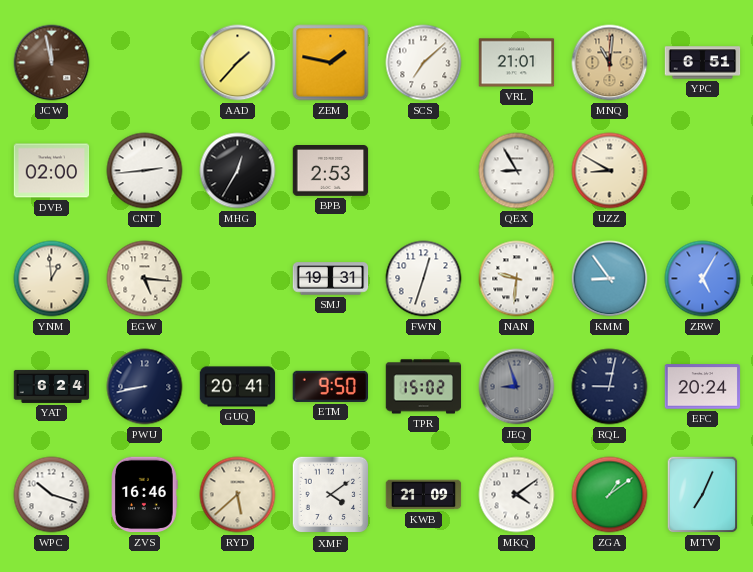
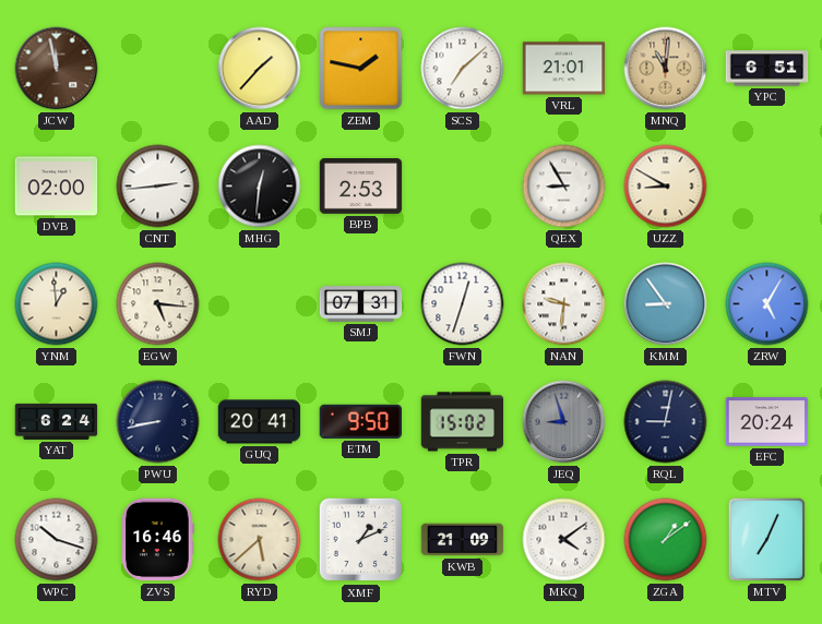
MHG: 12:35 -> 12:31
SMJ: 19:31 -> 07:31
XMF: 4:09 -> 1:11
